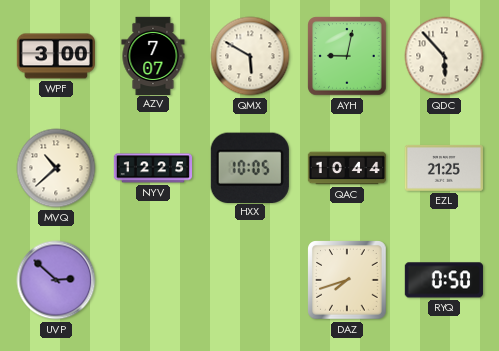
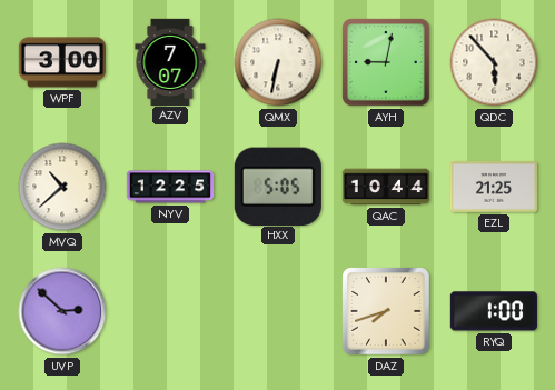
QMX: 5:50 -> 6:32
HXX: 10:05 -> 5:05
RYQ: 0:50 -> 1:00
